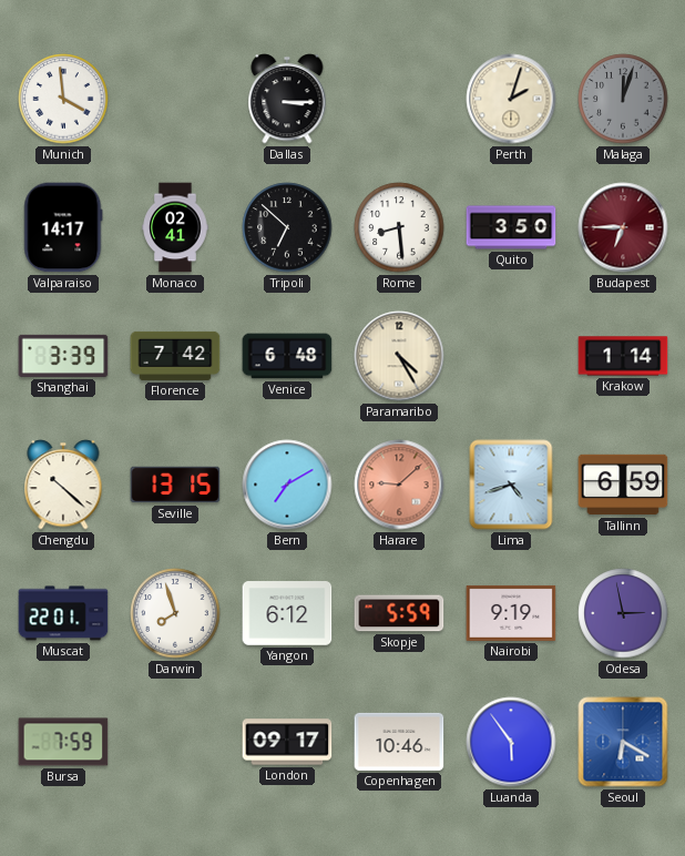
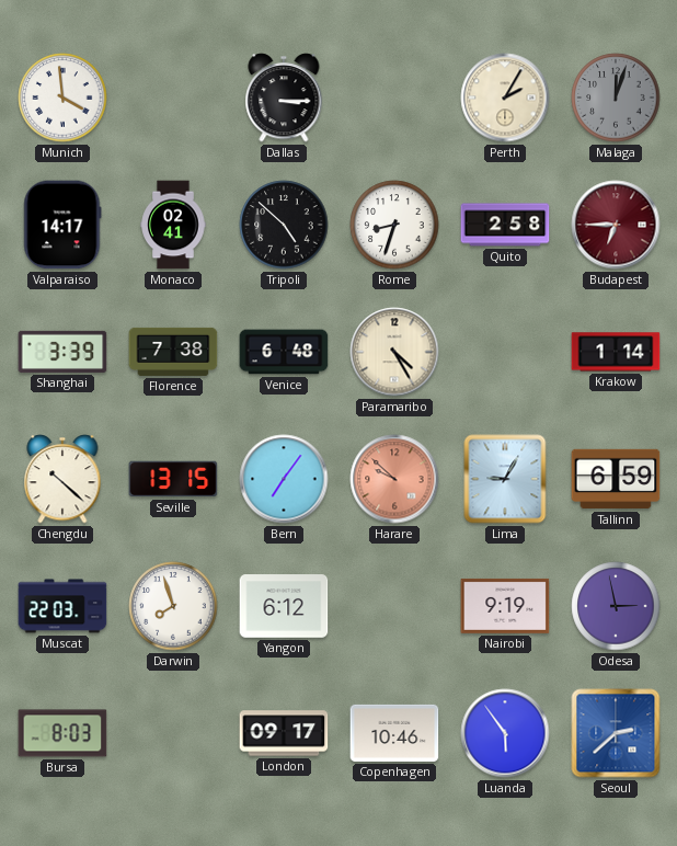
Perth: 2:03 -> 2:05
Tripoli: 6:52 -> 4:52
Rome: 8:29 -> 8:33
Quito: 3:50 -> 2:58
Florence: 7:42 -> 7:38
Bern: 7:10 -> 7:06
Harare: 9:08 -> 9:52
Lima: 4:42 -> 9:05
Muscat: 22:01 -> 22:03
Skopje: 5:59 -> none
Bursa: 7:59 -> 8:03
Seoul: 6:20 -> 2:38
